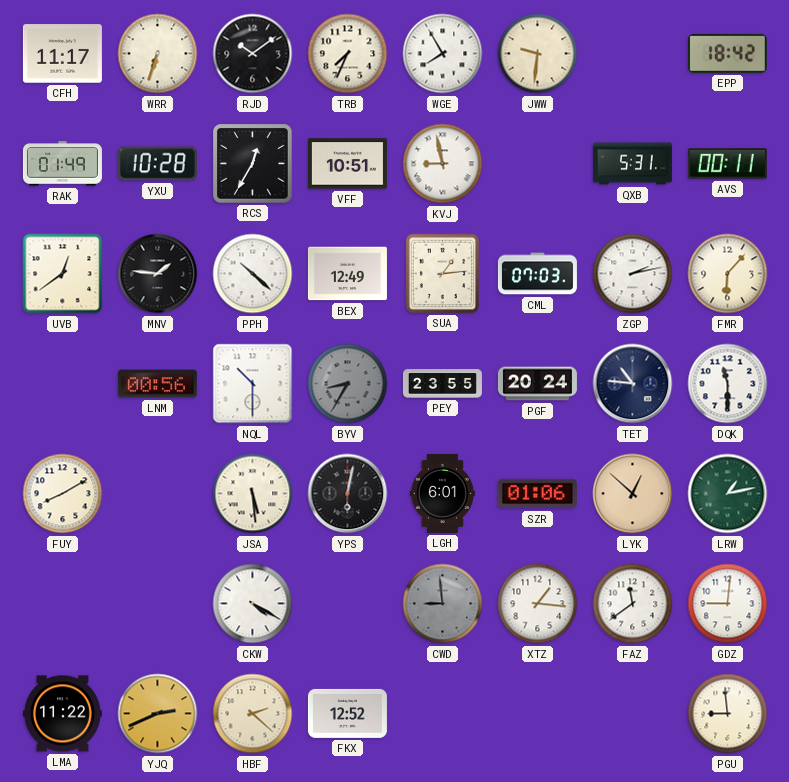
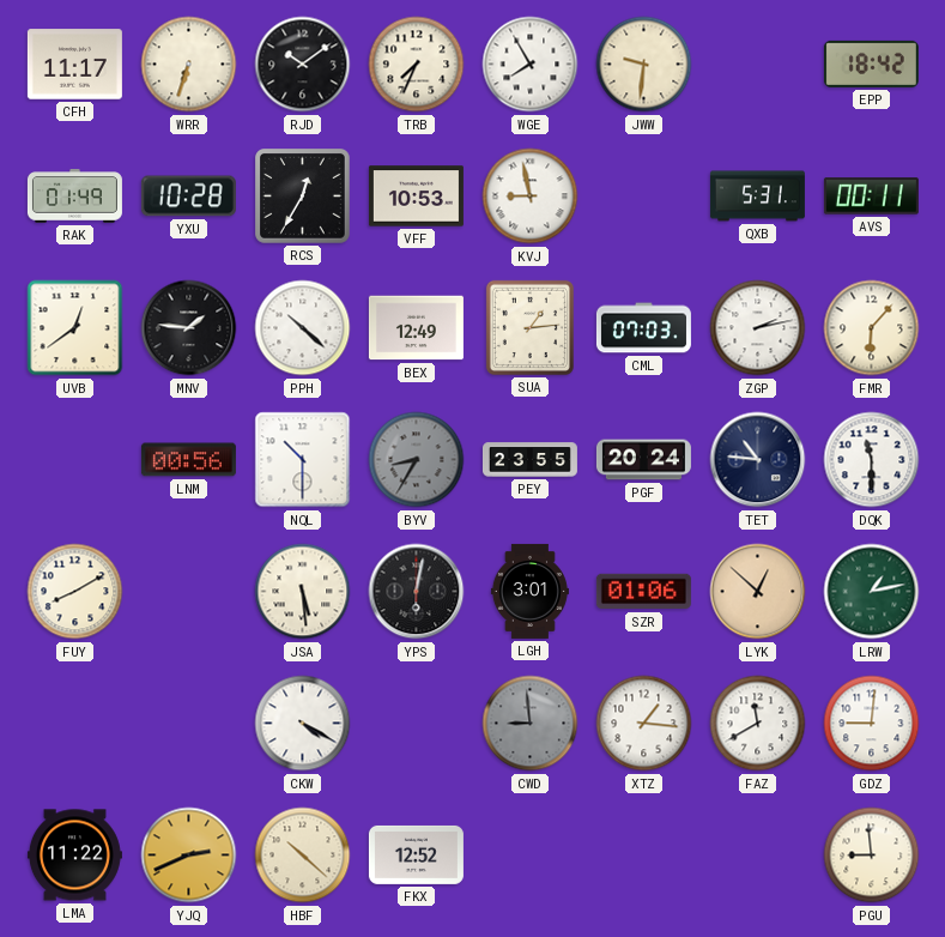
VFF: 10:51 -> 10:53
LGH: 6:01 -> 3:01
FAZ: 11:39 -> 11:40
HBF: 2:22 -> 10:22
